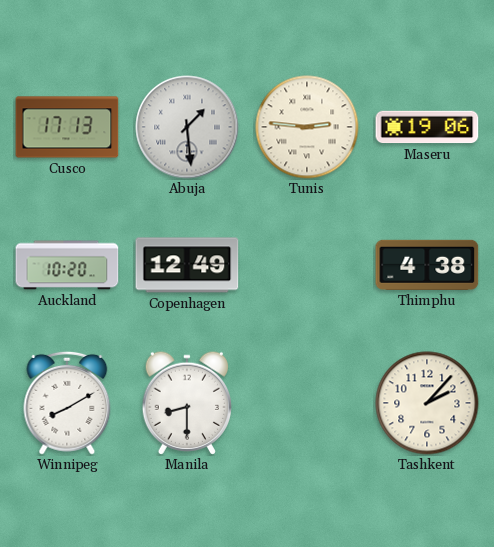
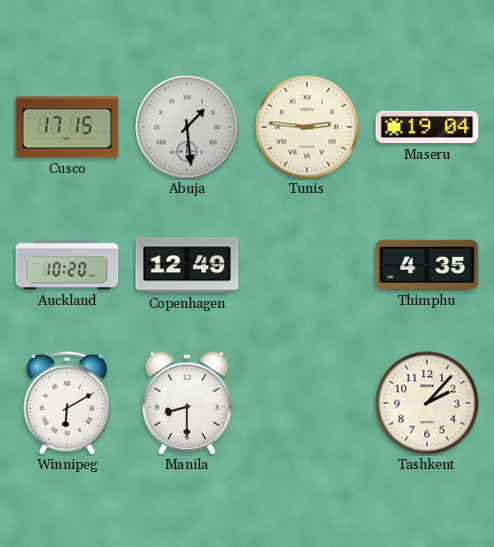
Cusco: 17:13 -> 17:15
Maseru: 19:06 -> 19:04
Thimphu: 4:38 -> 4:35
Winnipeg: 8:10 -> 6:10
